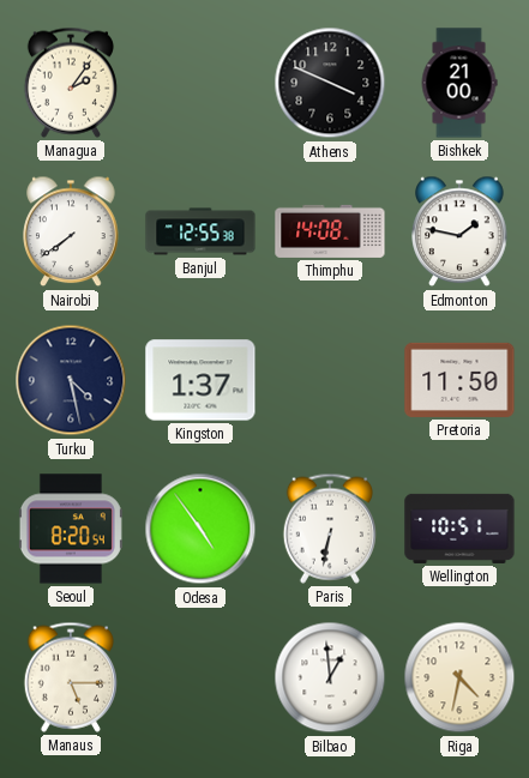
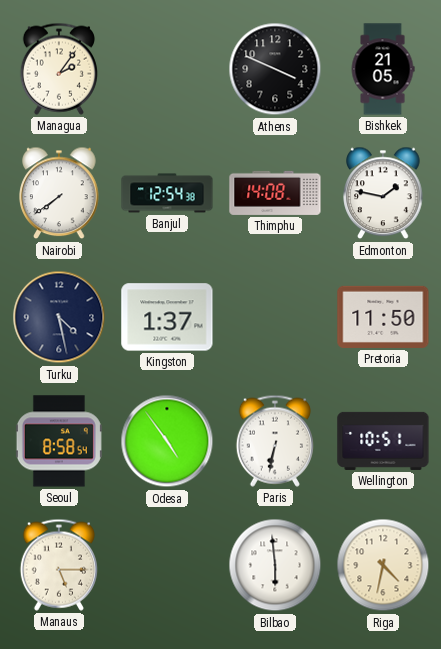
Bishkek: 21:00 -> 21:05
Banjul: 12:55 -> 12:54
Seoul: 8:20 -> 8:58
Bilbao: 12:59 -> 5:59
